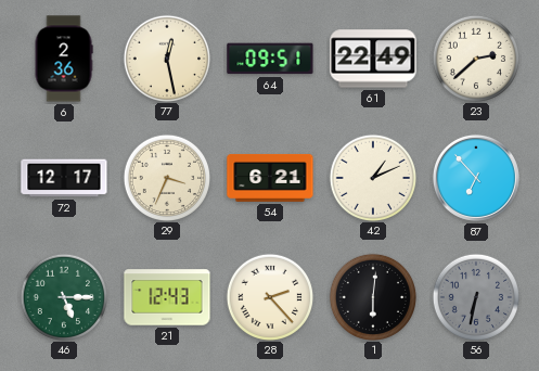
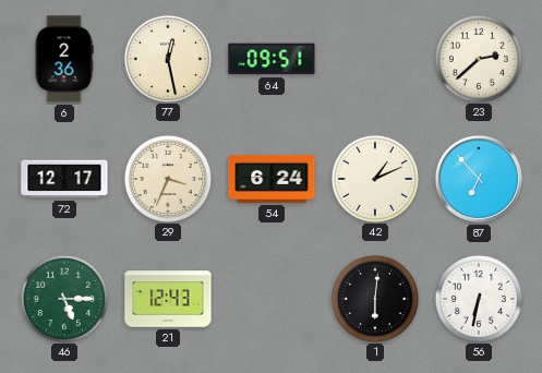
61: 22:49 -> none
54: 6:21 -> 6:24
28: 2:23 -> none
56 dial: grey -> white
